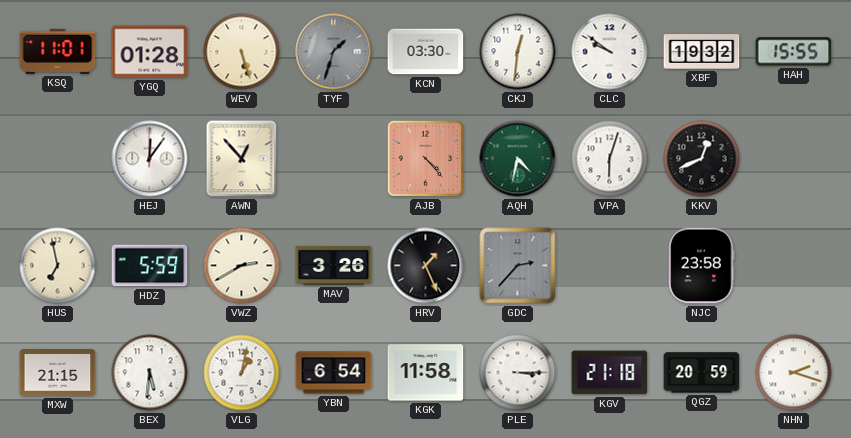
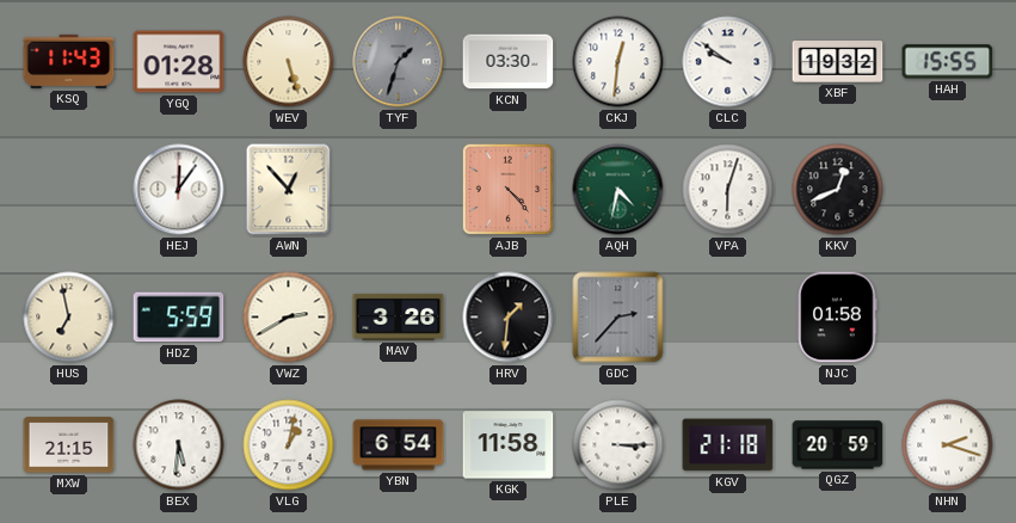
KSQ: 11:01 -> 11:43
HRV: 1:26 -> 1:31
NJC: 23:58 -> 01:58
